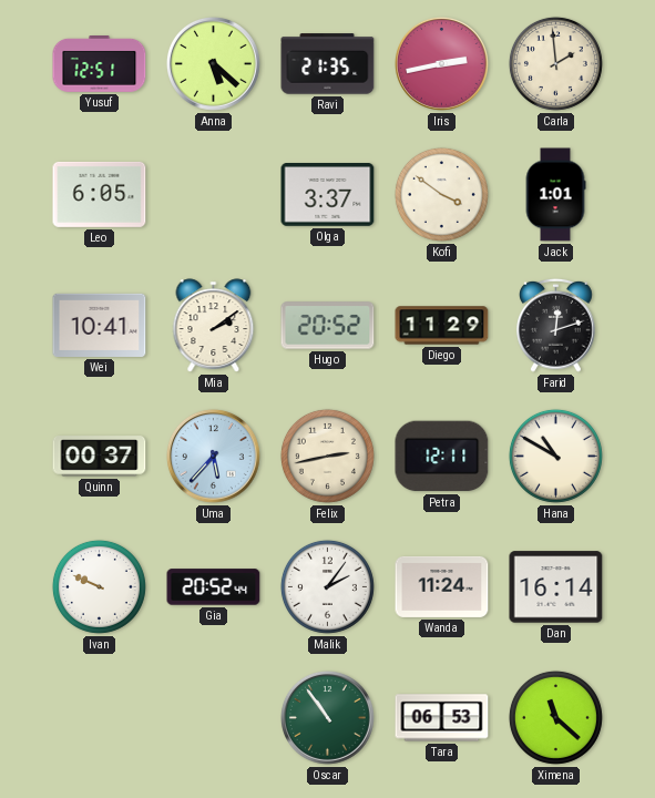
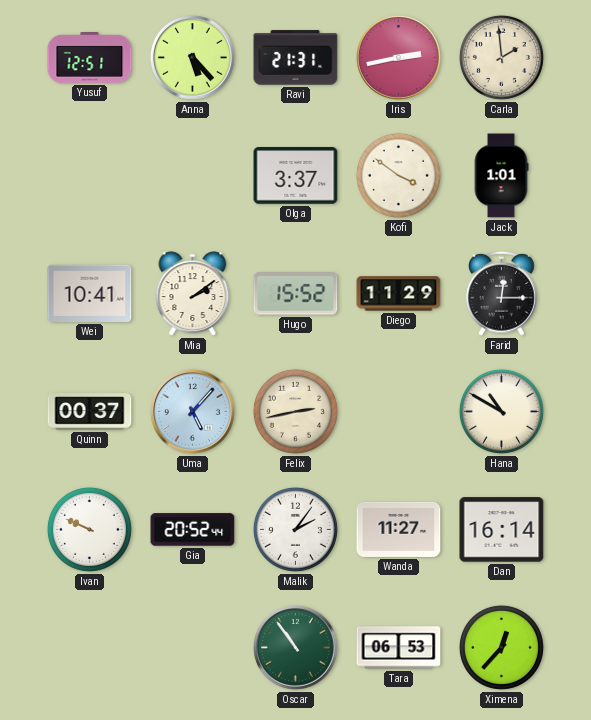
Anna: 5:22 -> 5:23
Ravi: 21:35 -> 21:31
Leo: 6:05 -> none
Hugo: 20:52 -> 15:52
Farid: 12:12 -> 12:15
Uma: 5:37 -> 5:07
Petra: 12:11 -> none
Wanda: 11:24 -> 11:27
Ximena: 11:22 -> 12:37
